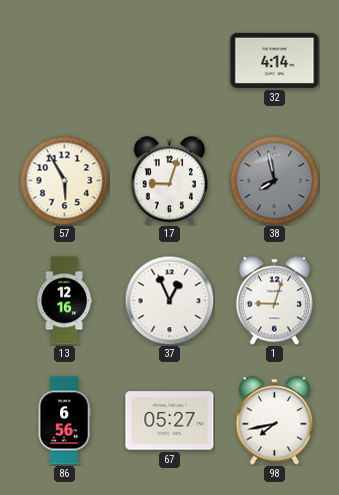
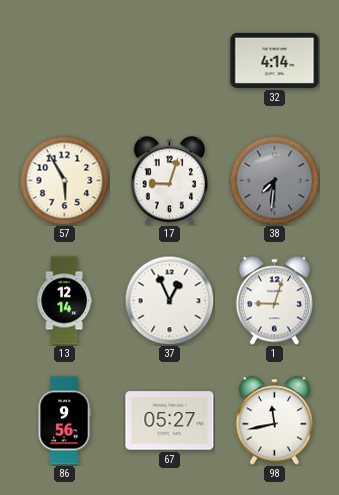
38: 7:58 -> 7:31
13: 12:16 -> 12:14
86: 6:56 -> 9:56
98: 7:43 -> 11:43
